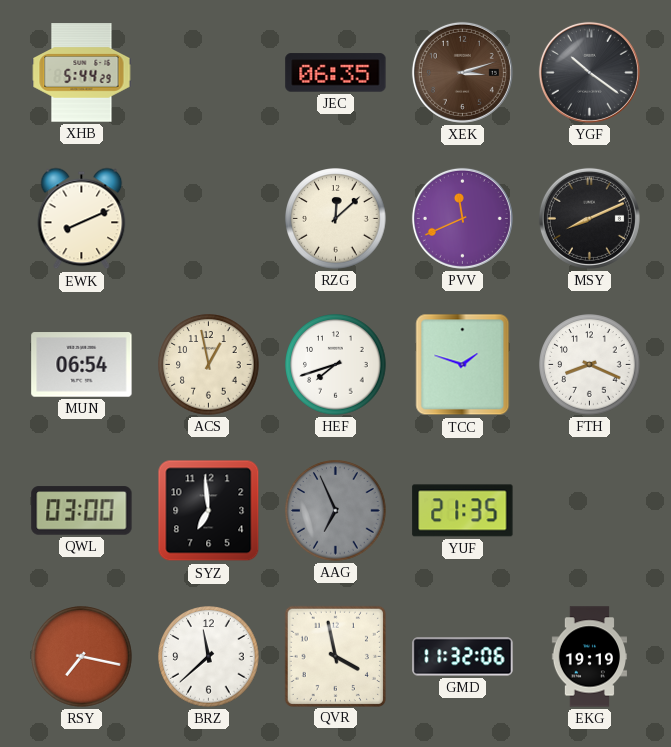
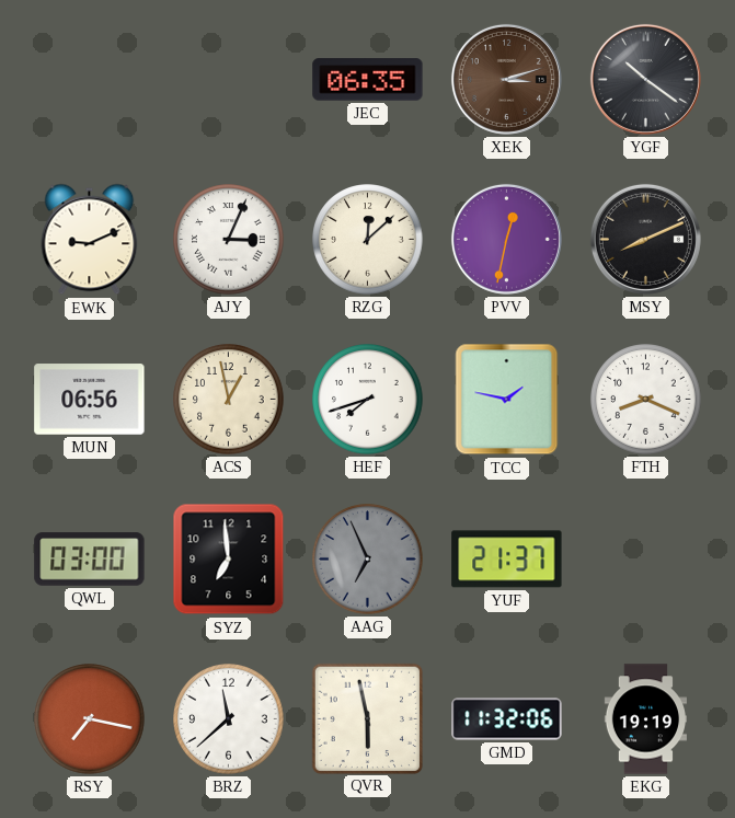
XHB: 5:44 -> none
EWK: 8:11 -> 9:11
AJY: none -> 3:04
PVV: 11:41 -> 12:32
MUN: 06:54 -> 06:56
TCC: 1:48 -> 1:47
YUF: 21:35 -> 21:37
QVR: 3:58 -> 5:58
